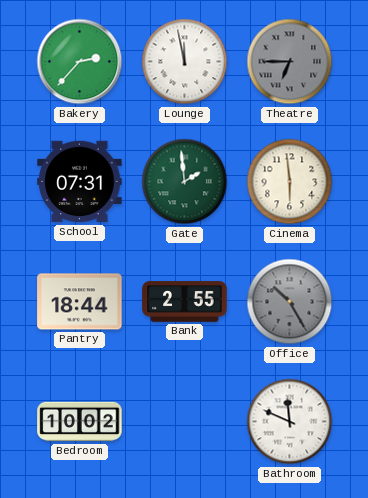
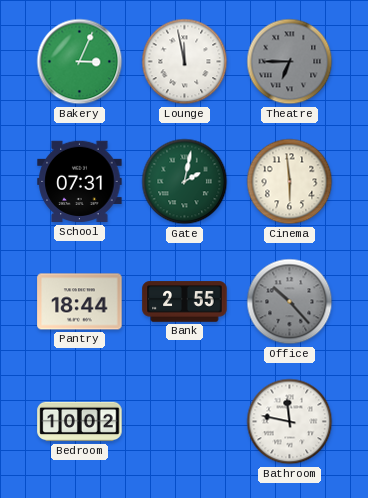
Bakery: 2:37 -> 3:04
Gate: 1:59 -> 2:02
Office: 10:25 -> 10:23
Bathroom: 11:49 -> 11:47
